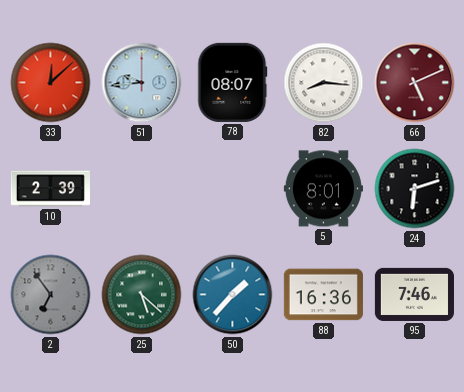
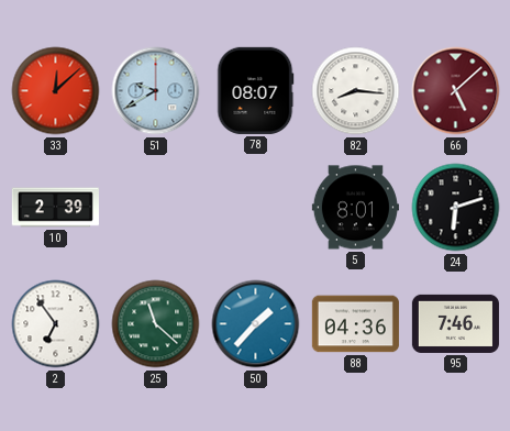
51: 9:44 -> 9:40
66: 5:11 -> 5:08
2 dial: grey -> white
25: 5:22 -> 11:22
88: 16:36 -> 04:36
